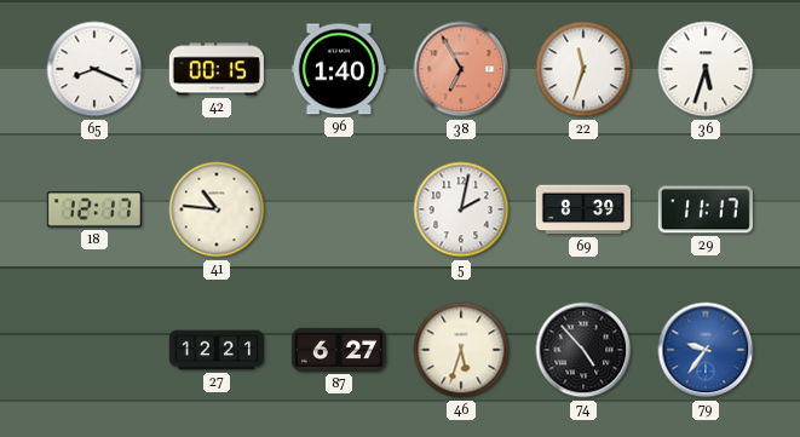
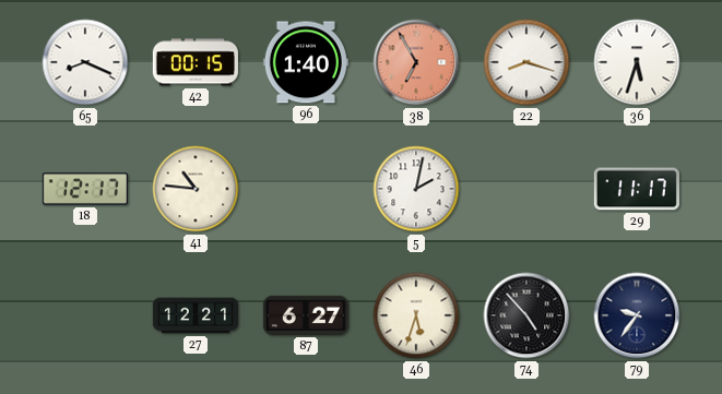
22: 11:33 -> 8:18
69: 8:39 -> none
79 dial: blue -> navy
